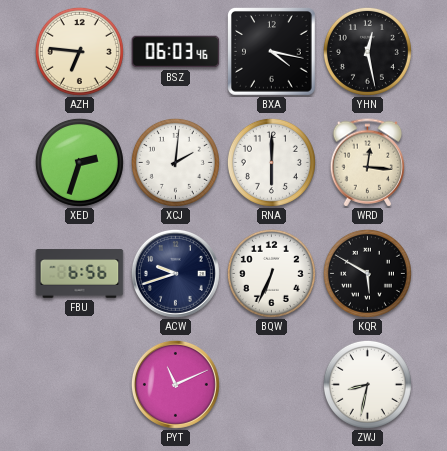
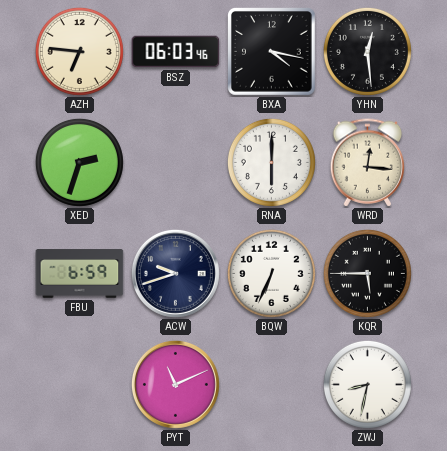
YHN: 12:28 -> 12:29
XCJ: 2:01 -> none
FBU: 6:56 -> 6:59
KQR: 5:50 -> 5:45
